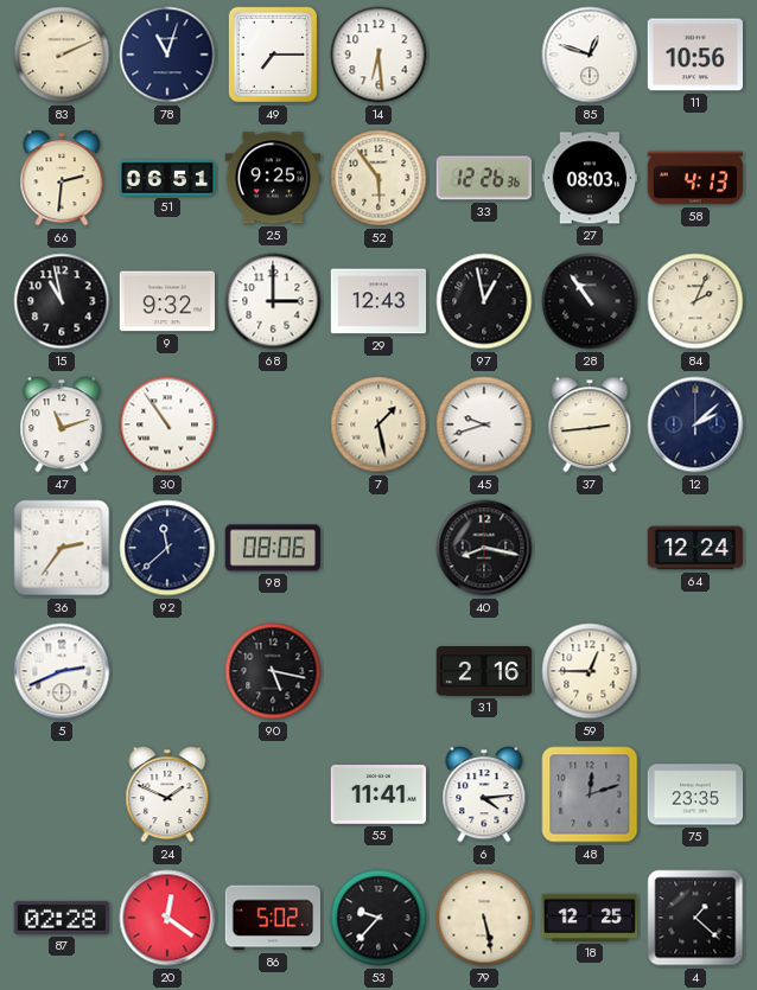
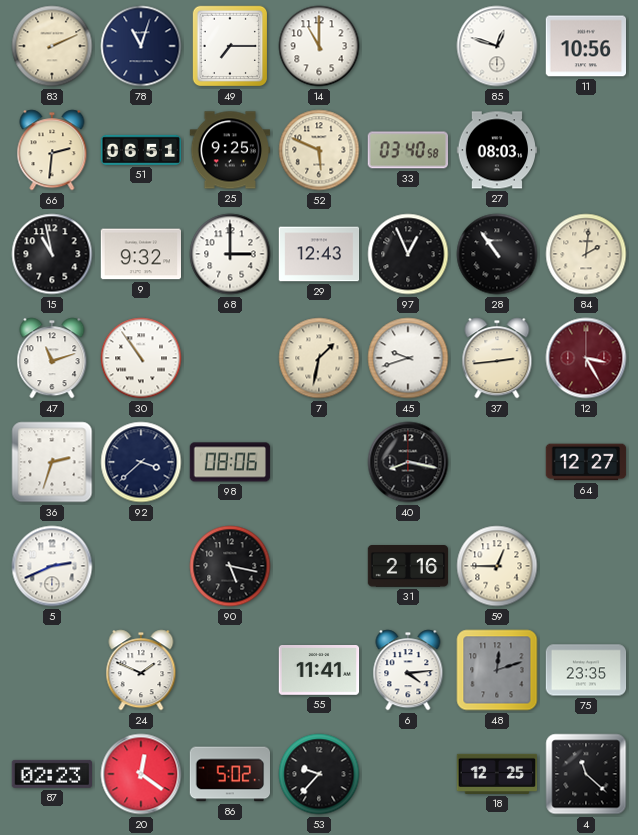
14: 6:29 -> 11:00
52: 5:54 -> 5:49
33: 12:26 -> 03:40
58: 4:13 -> none
97: 12:58 -> 12:56
84: 2:04 -> 2:01
7: 1:28 -> 1:32
12: 2:08 -> 3:25
12 dial: navy -> burgundy
36: 2:36 -> 2:33
92: 11:38 -> 3:38
64: 12:24 -> 12:27
87: 02:28 -> 02:23
79: 5:28 -> none
4: 1:22 -> 11:22
